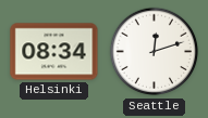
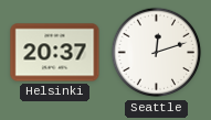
Helsinki: 08:34 -> 20:37
